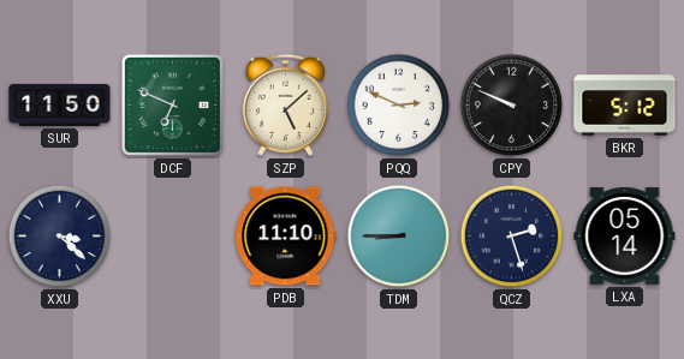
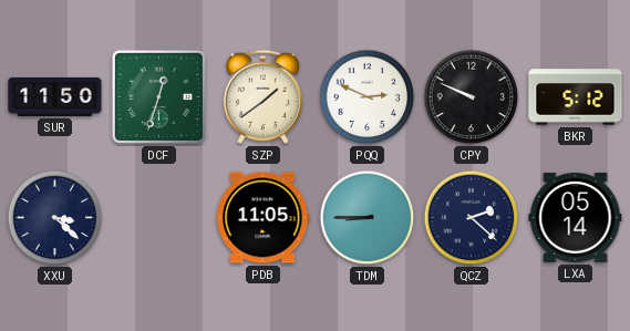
DCF: 6:49 -> 12:33
SZP: 5:08 -> 1:39
PDB: 11:10 -> 11:05
QCZ: 2:27 -> 2:22
